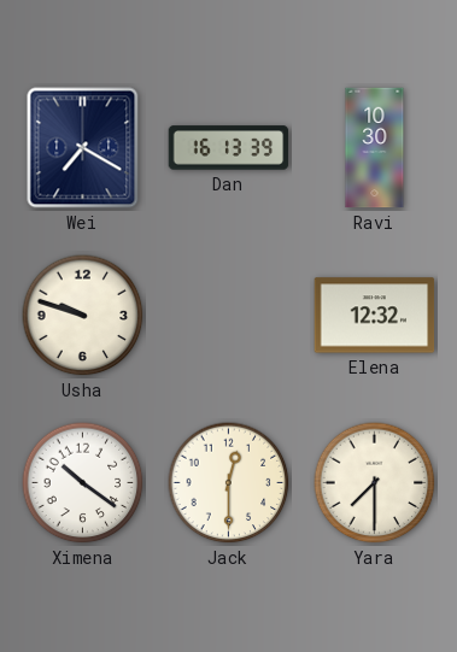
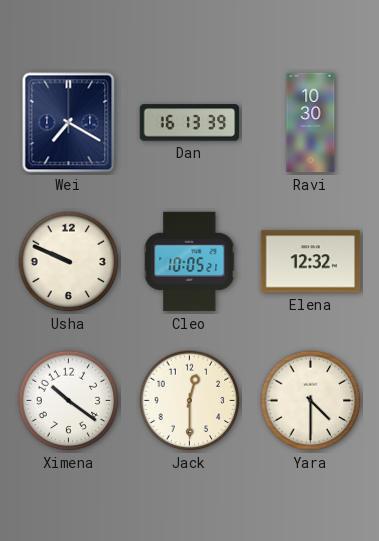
Usha: 9:48 -> 9:49
Cleo: none -> 10:05
Yara: 7:30 -> 4:30
